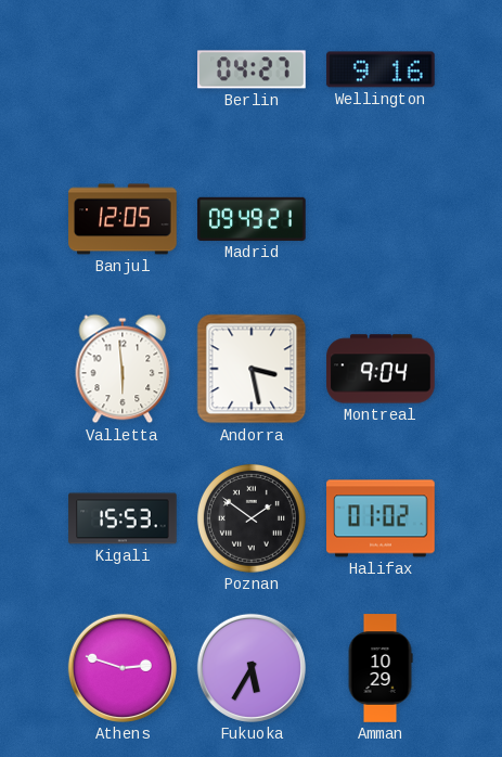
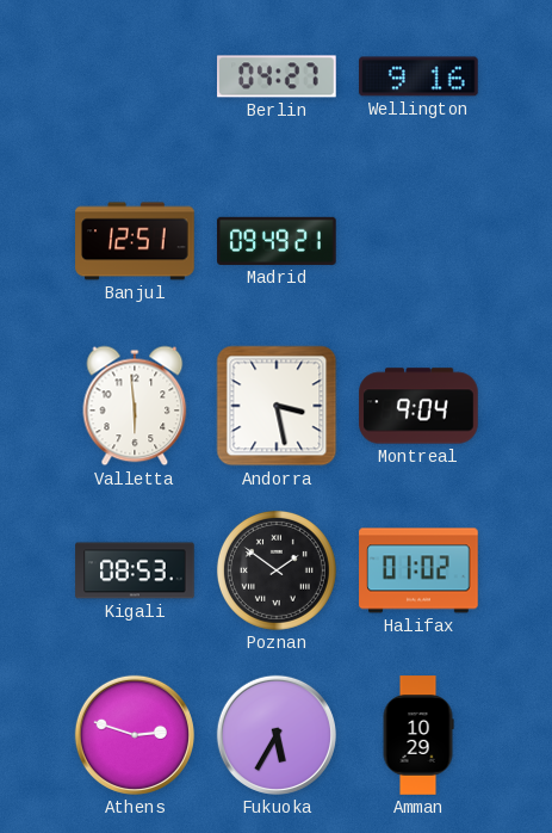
Banjul: 12:05 -> 12:51
Kigali: 15:53 -> 08:53
